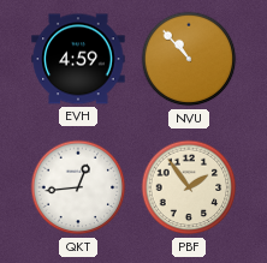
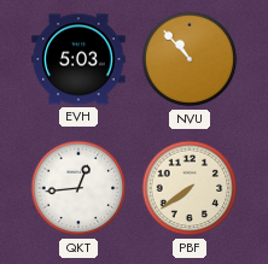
EVH: 4:59 -> 5:03
PBF: 1:54 -> 7:39
